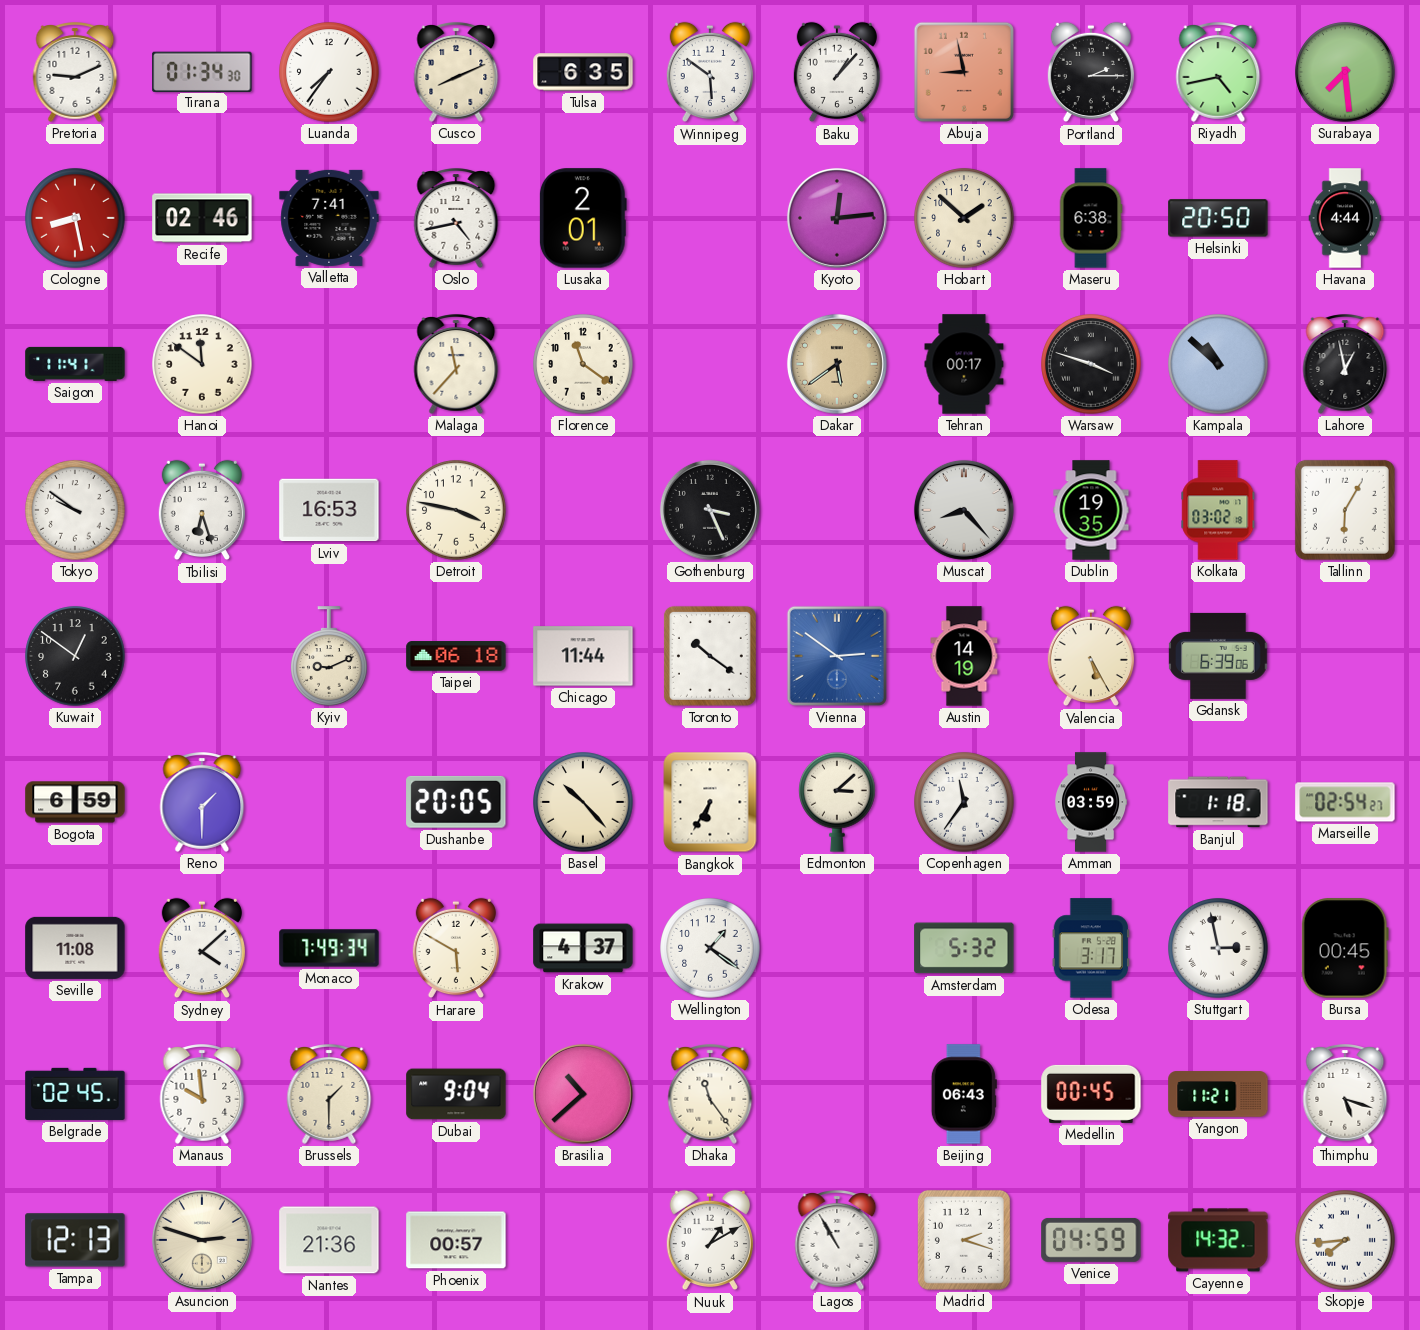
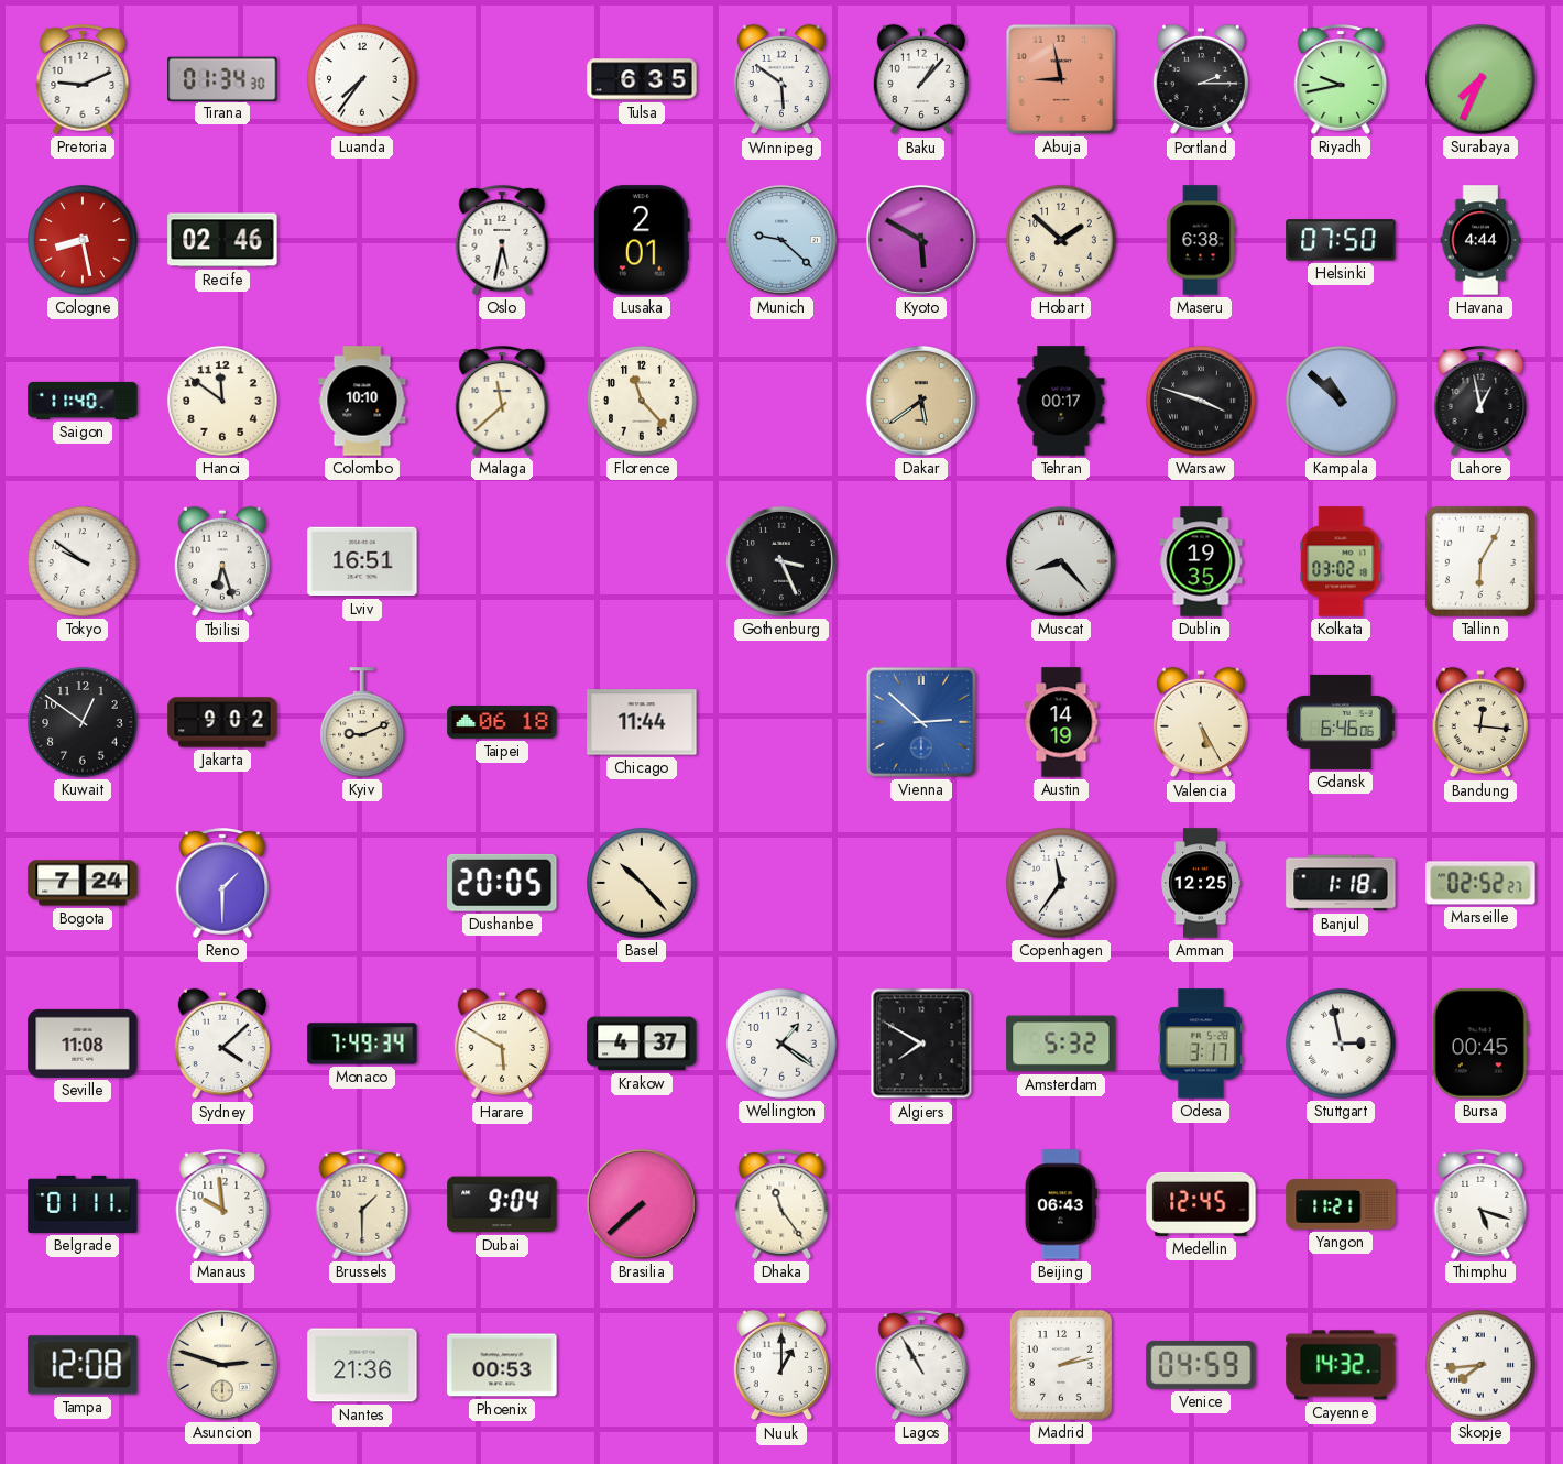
Cusco: 8:11 -> none
Riyadh: 4:43 -> 9:43
Surabaya: 7:29 -> 7:34
Valletta: 7:41 -> none
Oslo: 4:43 -> 5:32
Munich: none -> 9:22
Kyoto: 12:14 -> 5:50
Helsinki: 20:50 -> 07:50
Saigon: 11:41 -> 11:40
Colombo: none -> 10:10
Malaga: 11:37 -> 11:38
Florence: 11:21 -> 11:23
Lviv: 16:53 -> 16:51
Detroit: 3:47 -> none
Jakarta: none -> 9:02
Toronto: 10:21 -> none
Vienna: 2:51 -> 2:52
Gdansk: 6:39 -> 6:46
Bandung: none -> 12:16
Bogota: 6:59 -> 7:24
Bangkok: 6:35 -> none
Edmonton: 3:08 -> none
Amman: 03:59 -> 12:25
Marseille: 02:54 -> 02:52
Algiers: none -> 7:50
Belgrade: 02:45 -> 01:11
Brasilia: 10:38 -> 7:38
Medellin: 00:45 -> 12:45
Tampa: 12:13 -> 12:08
Phoenix: 00:57 -> 00:53
Nuuk: 1:10 -> 1:00
Madrid: 2:18 -> 2:13
